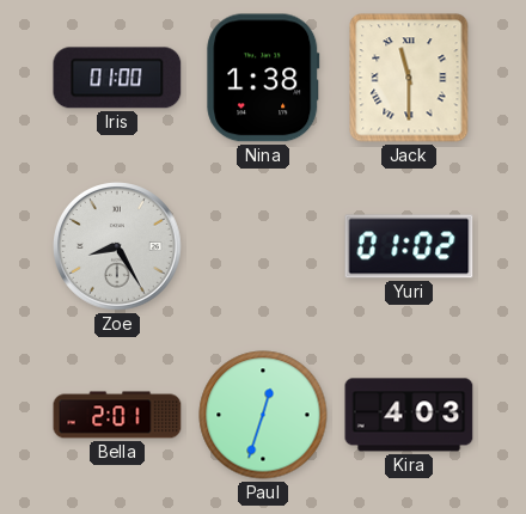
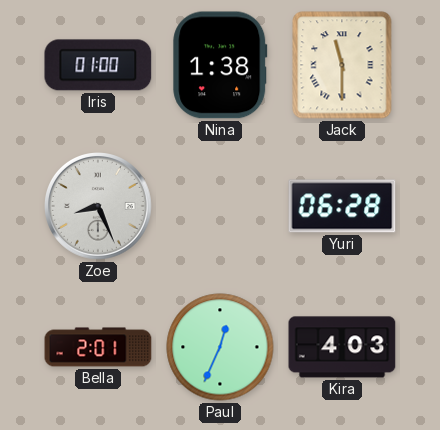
Zoe: 8:25 -> 8:26
Yuri: 01:02 -> 06:28
Paul: 12:33 -> 12:34
